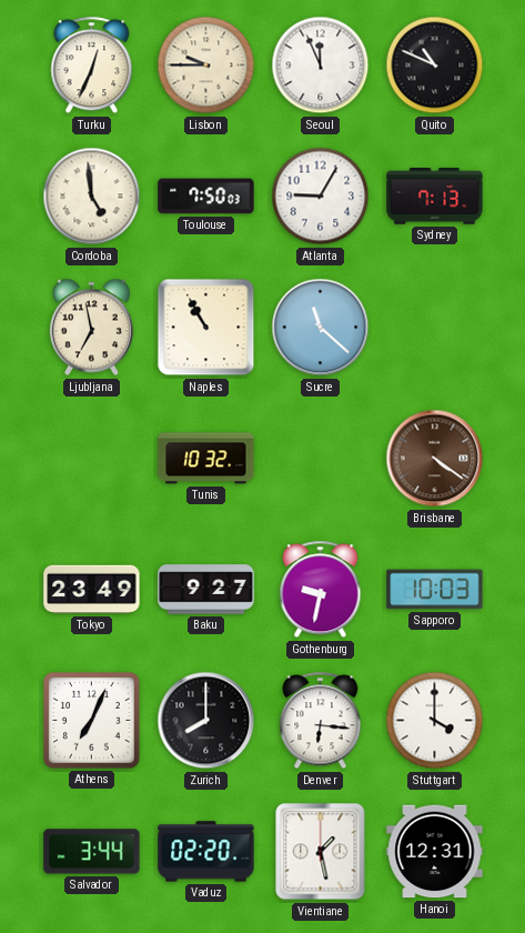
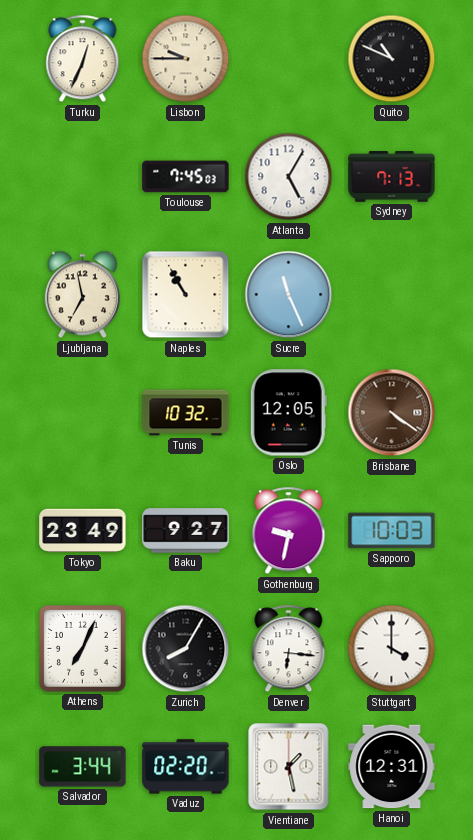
Seoul: 11:56 -> none
Cordoba: 4:59 -> none
Toulouse: 7:50 -> 7:45
Atlanta: 9:05 -> 5:05
Sucre: 11:22 -> 11:26
Oslo: none -> 12:05
Zurich: 8:00 -> 8:05
